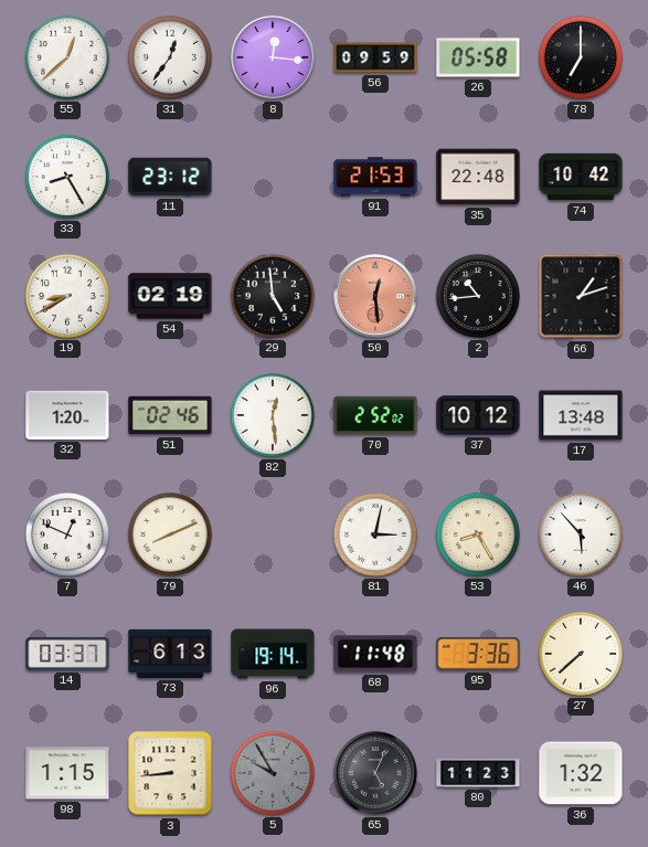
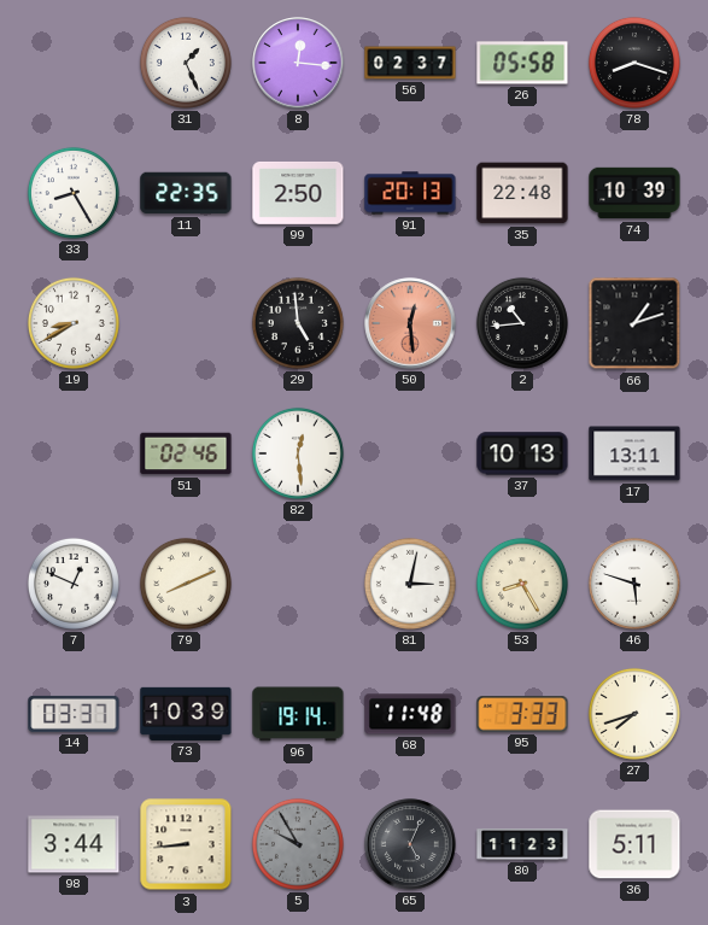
55: 12:38 -> none
31: 12:36 -> 1:26
56: 09:59 -> 02:37
78: 7:00 -> 8:18
11: 23:12 -> 22:35
99: none -> 2:50
91: 21:53 -> 20:13
74: 10:42 -> 10:39
54: 02:19 -> none
32: 1:20 -> none
70: 2:52 -> none
37: 10:12 -> 10:13
17: 13:48 -> 13:11
46: 5:53 -> 5:48
73: 6:13 -> 10:39
95: 3:36 -> 3:33
27: 7:38 -> 7:42
98: 1:15 -> 3:44
36: 1:32 -> 5:11
